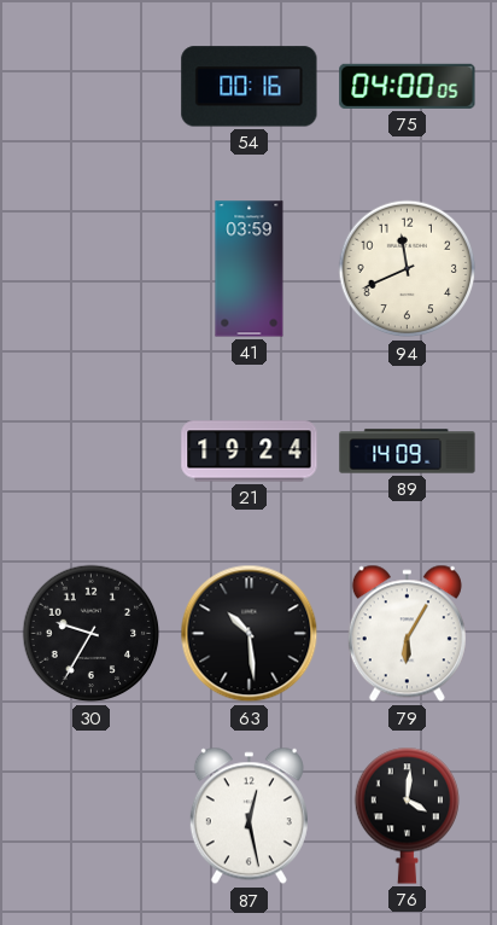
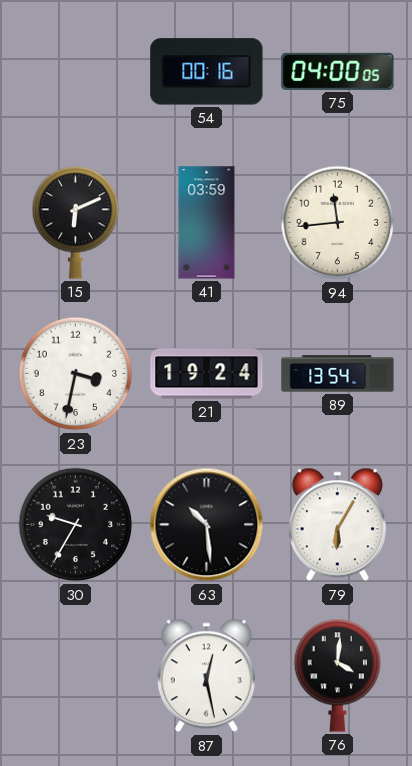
15: none -> 6:11
94: 11:41 -> 11:44
23: none -> 3:32
89: 14:09 -> 13:54
